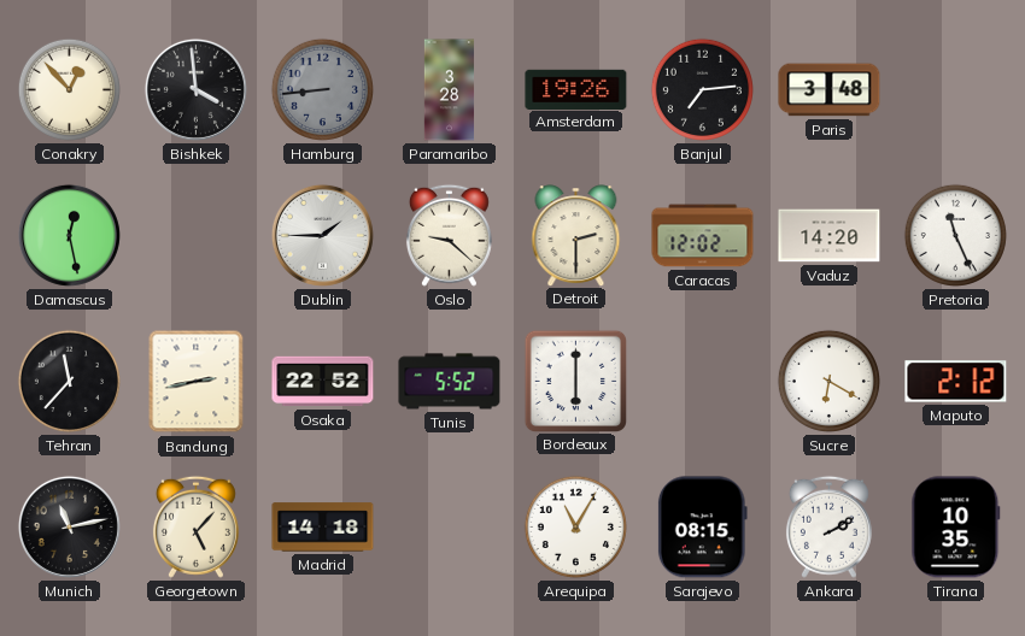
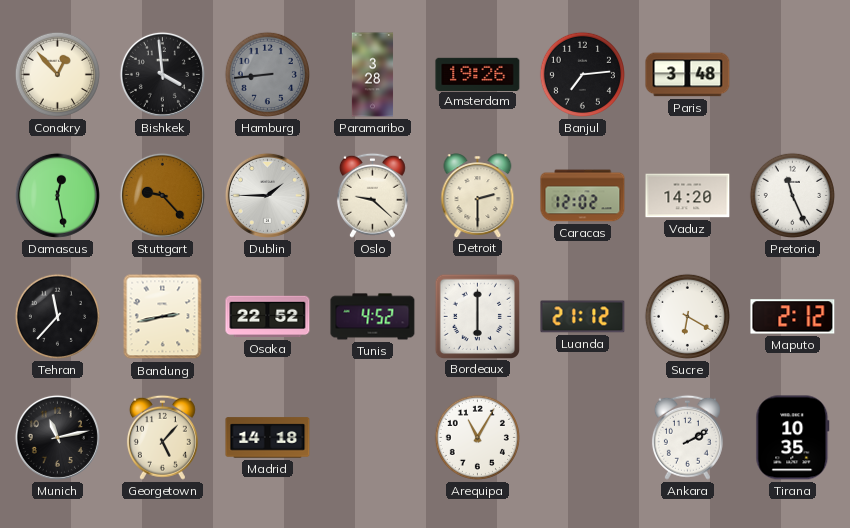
Stuttgart: none -> 9:23
Tunis: 5:52 -> 4:52
Luanda: none -> 21:12
Sarajevo: 08:15 -> none
